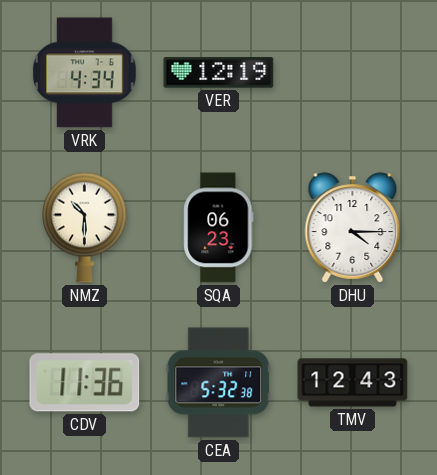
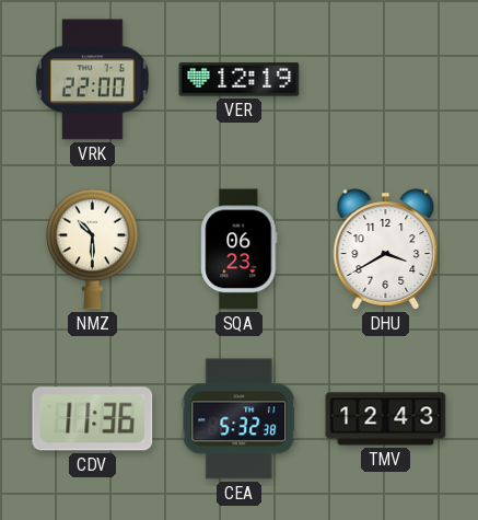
VRK: 4:34 -> 22:00
DHU: 4:15 -> 3:40
